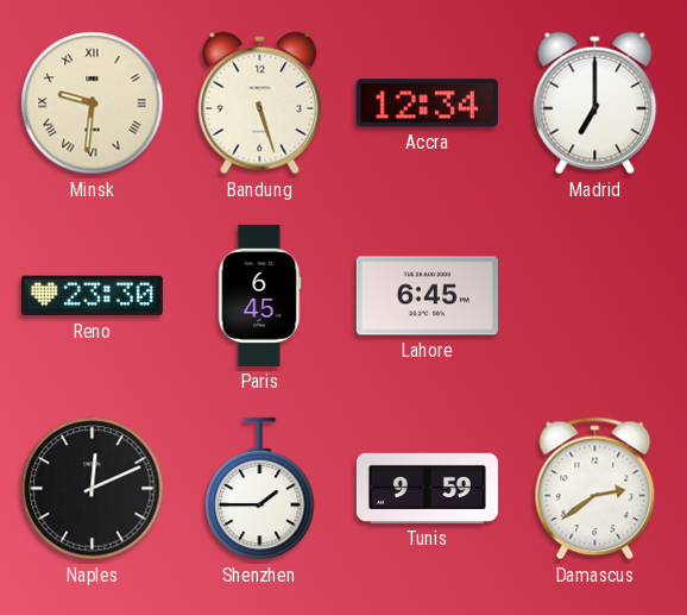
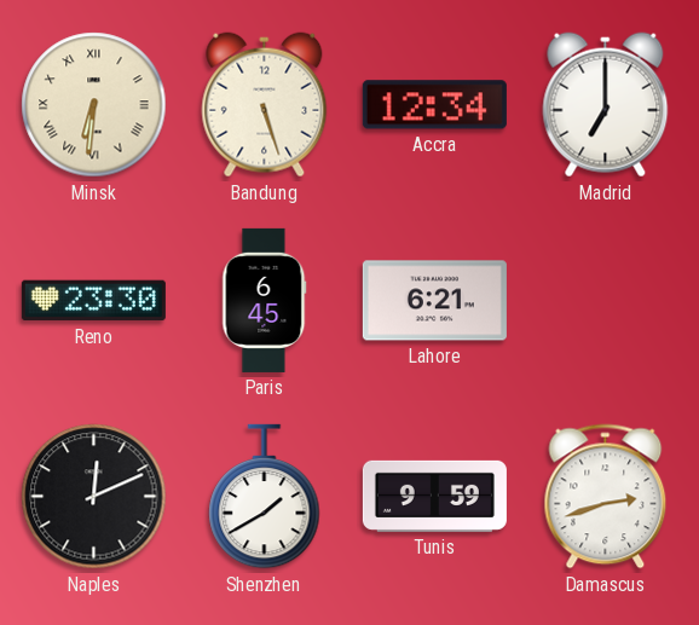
Minsk: 9:31 -> 6:31
Lahore: 6:45 -> 6:21
Shenzhen: 1:45 -> 1:40
Damascus: 2:39 -> 2:42
